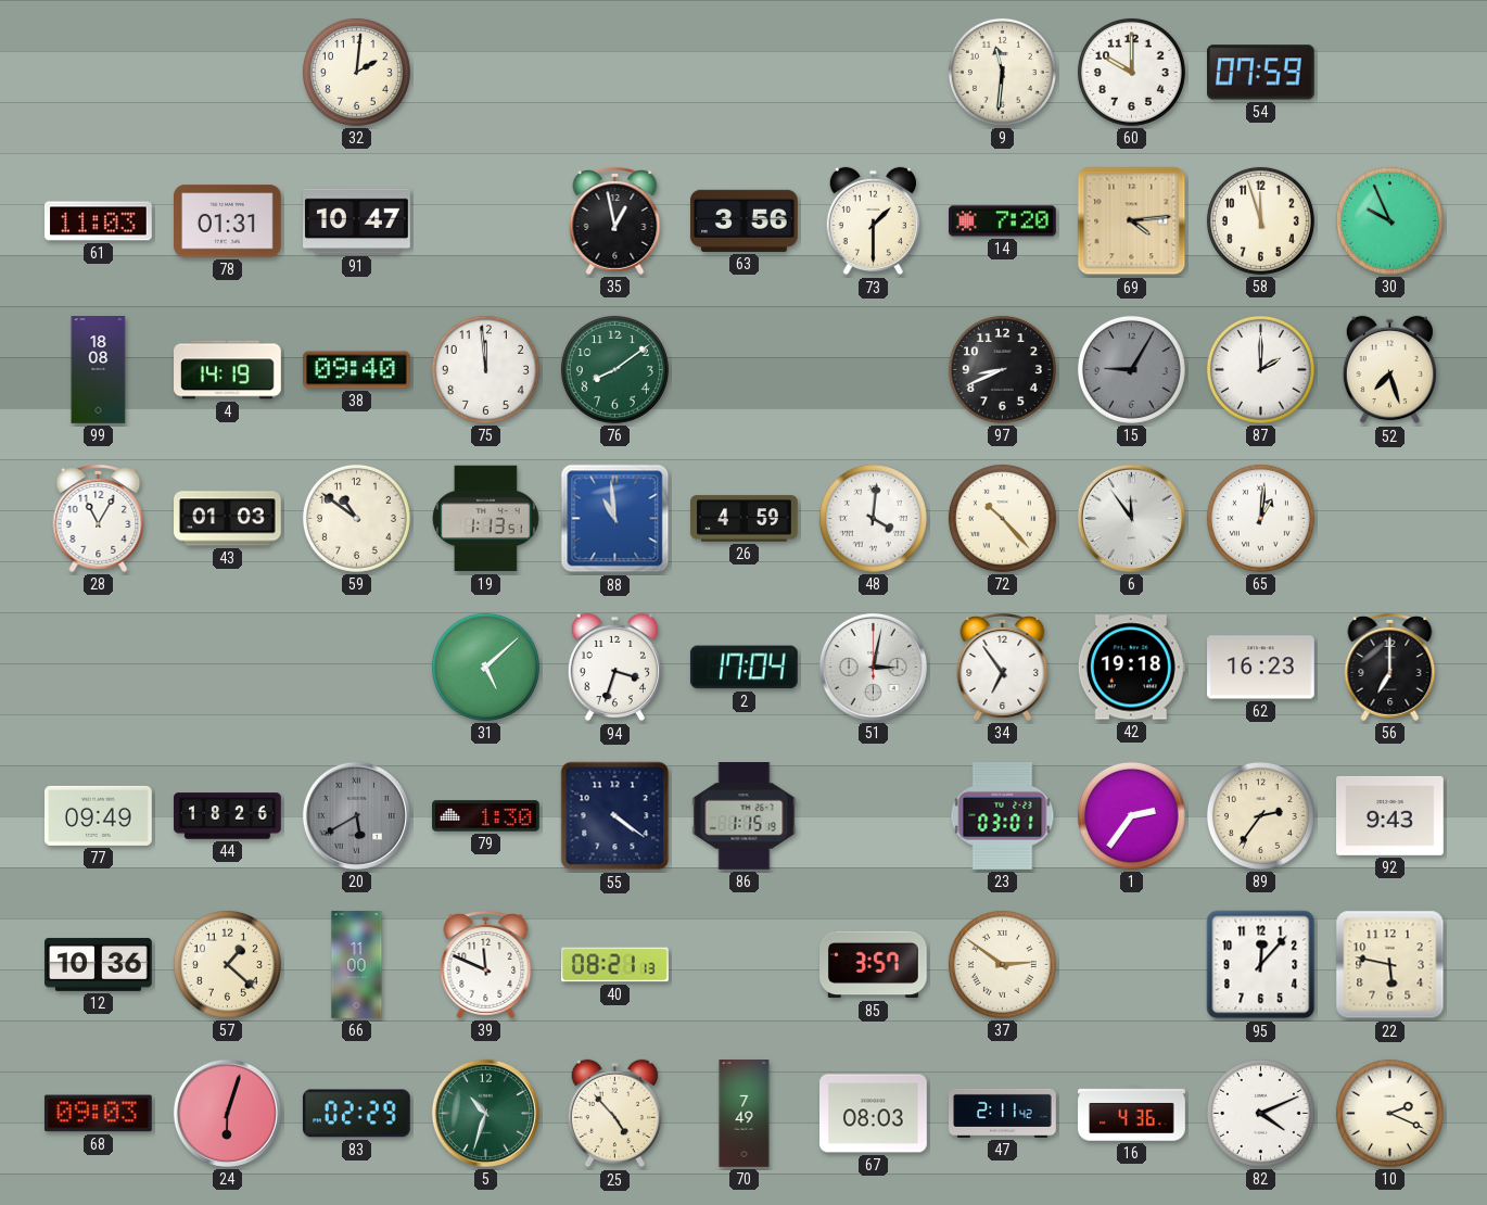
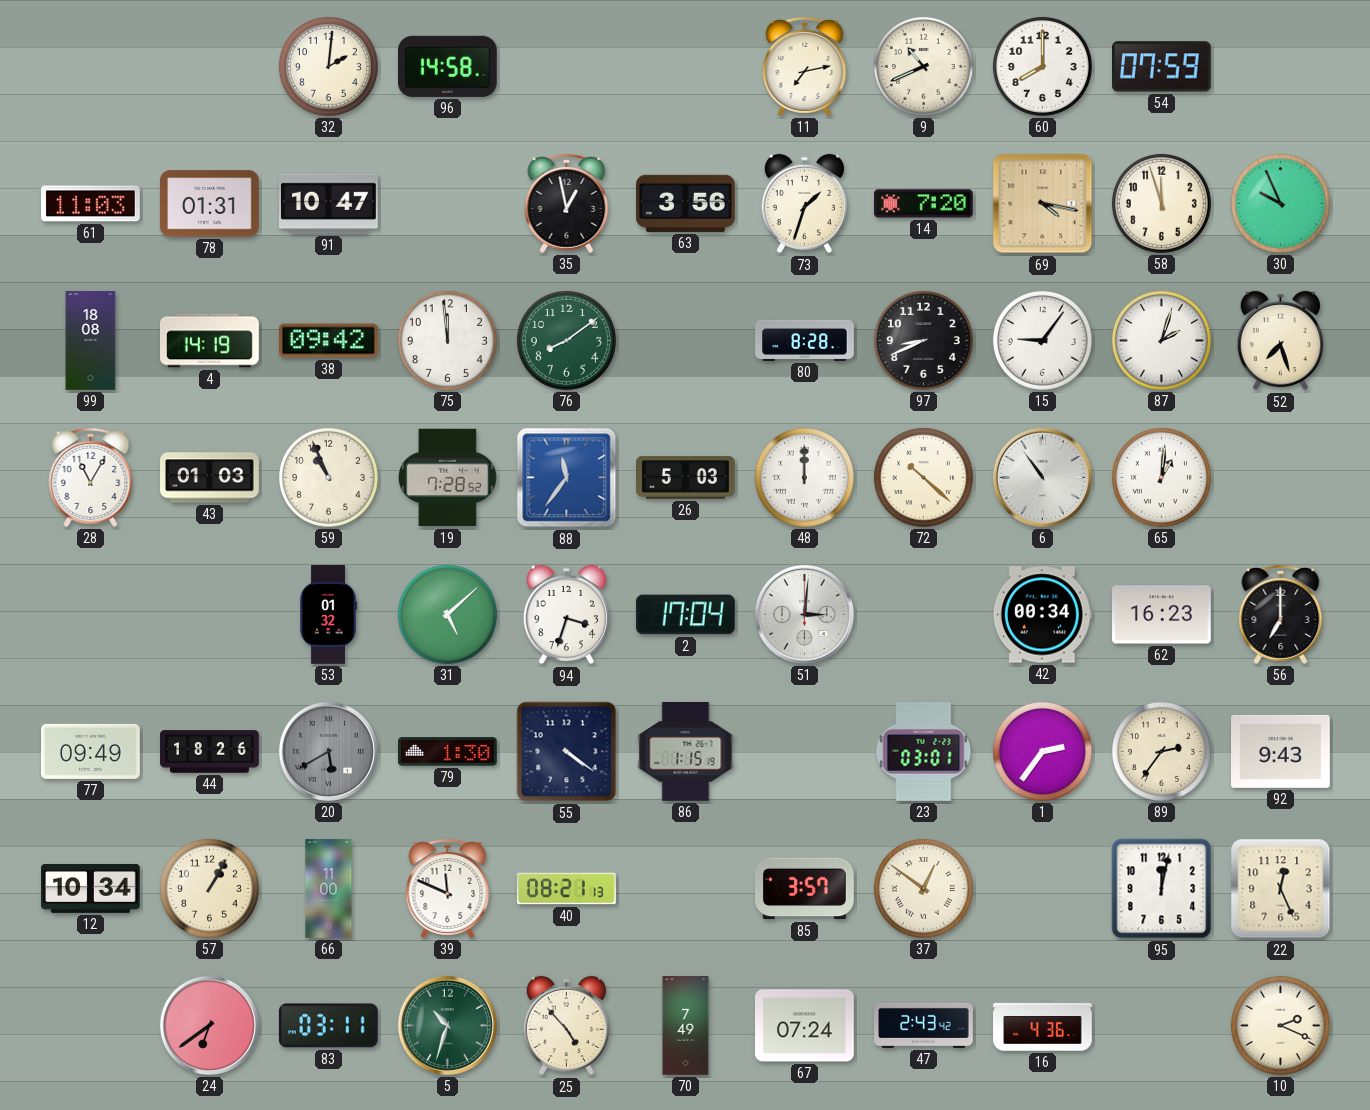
96: none -> 14:58
11: none -> 7:13
9: 11:31 -> 10:41
60: 10:00 -> 8:00
73: 1:30 -> 1:33
69: 4:14 -> 4:17
38: 09:40 -> 09:42
80: none -> 8:28
15: 9:05 -> 9:06
15 dial: grey -> white
87: 2:00 -> 2:03
59: 10:51 -> 10:56
19: 1:13 -> 7:28
88: 10:59 -> 11:36
26: 4:59 -> 5:03
48: 4:01 -> 12:00
72: 10:23 -> 10:22
6: 11:54 -> 10:54
53: none -> 01:32
51: 3:02 -> 3:01
34: 6:54 -> none
42: 19:18 -> 00:34
12: 10:36 -> 10:34
57: 1:22 -> 1:05
37: 2:51 -> 12:51
95: 12:07 -> 12:02
22: 5:47 -> 12:26
68: 09:03 -> none
24: 6:03 -> 6:39
83: 02:29 -> 03:11
67: 08:03 -> 07:24
47: 2:11 -> 2:43
82: 4:11 -> none
